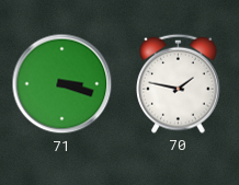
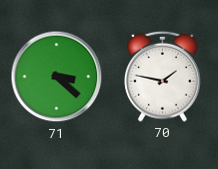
71: 3:18 -> 3:22
